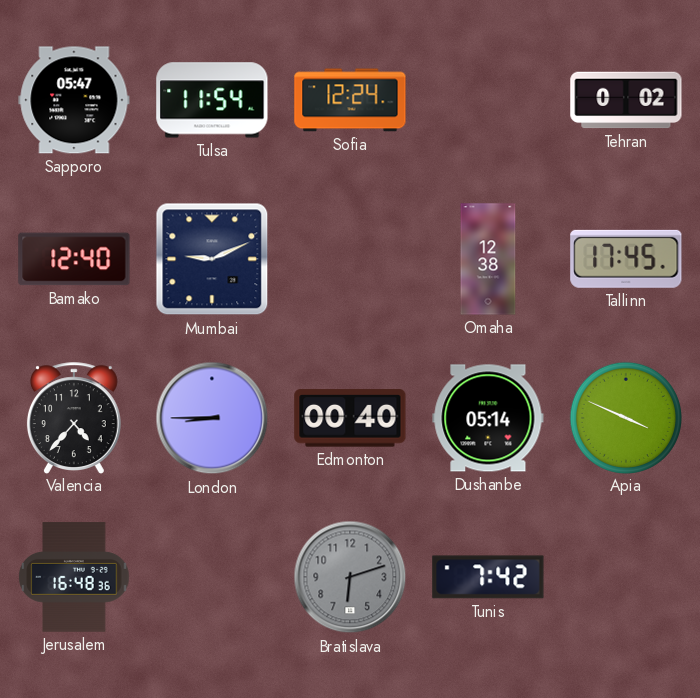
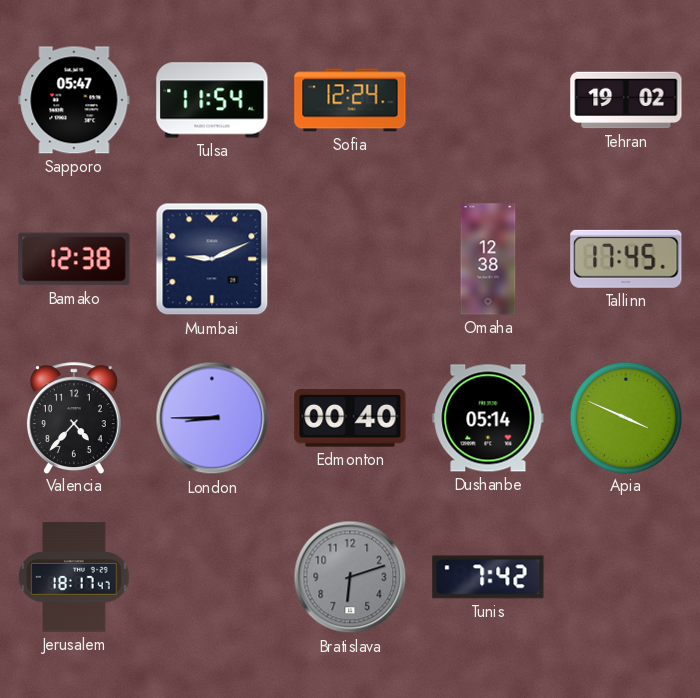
Tehran: 0:02 -> 19:02
Bamako: 12:40 -> 12:38
Jerusalem: 16:48 -> 18:17
